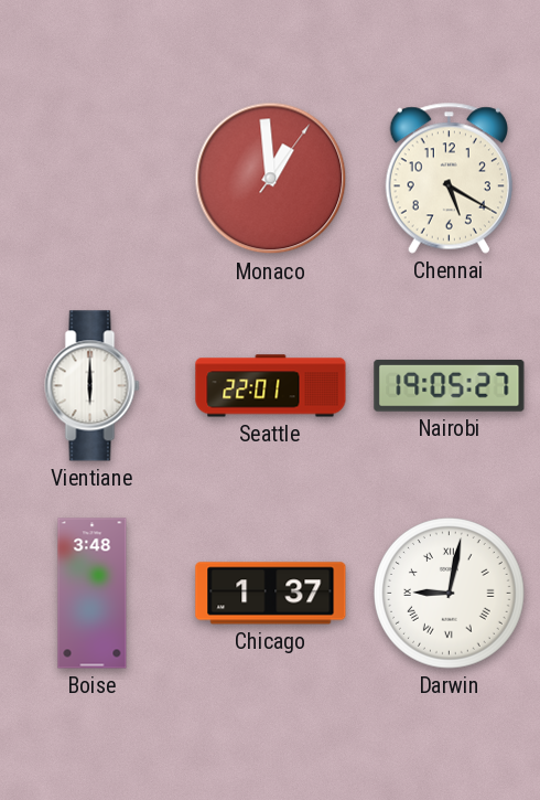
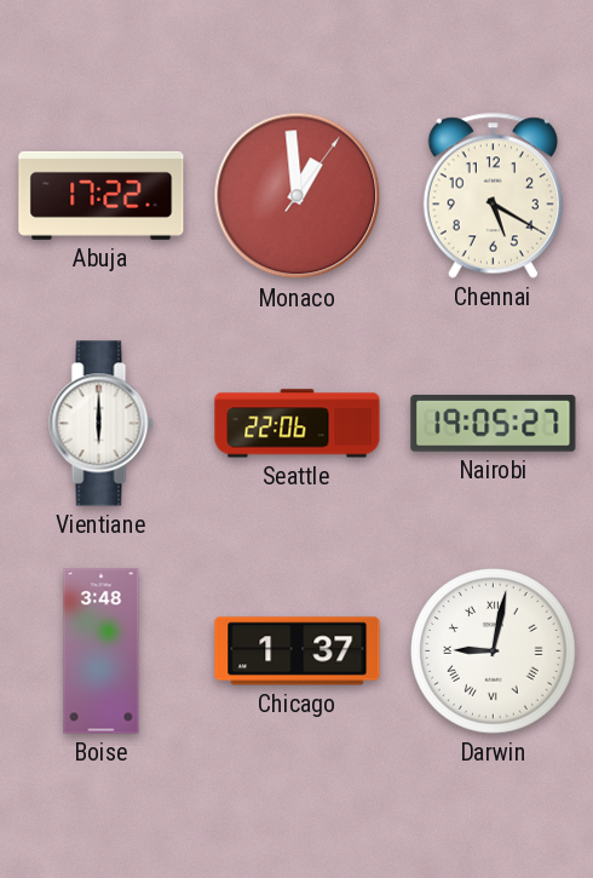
Abuja: none -> 17:22
Seattle: 22:01 -> 22:06
